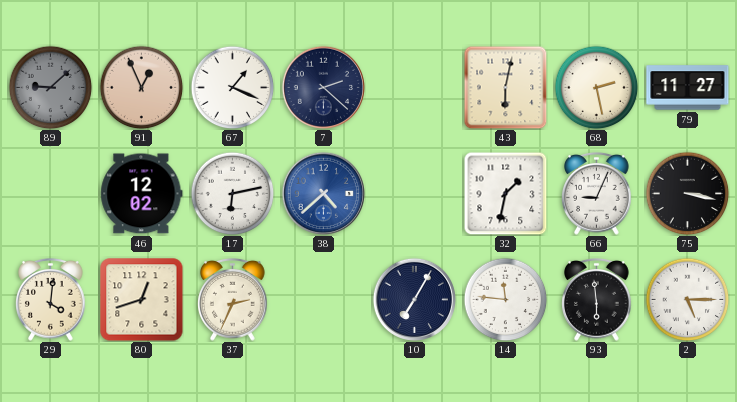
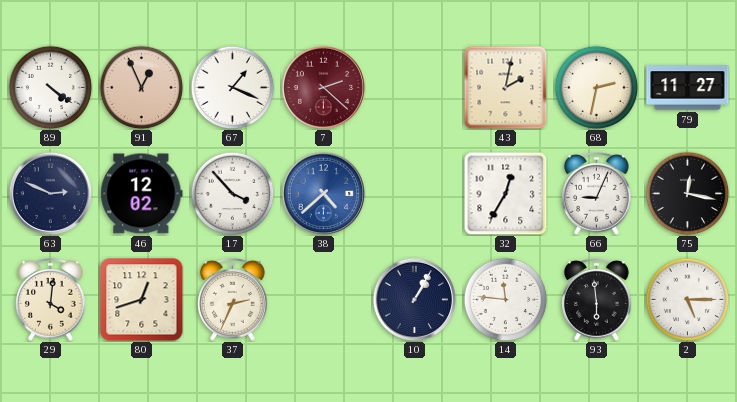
89: 9:08 -> 4:21
89 dial: grey -> white
7 dial: navy -> burgundy
43: 6:02 -> 2:02
68: 2:28 -> 2:32
63: none -> 2:49
17: 6:13 -> 3:53
32: 1:32 -> 12:35
75: 3:17 -> 12:17
10: 7:05 -> 1:05
